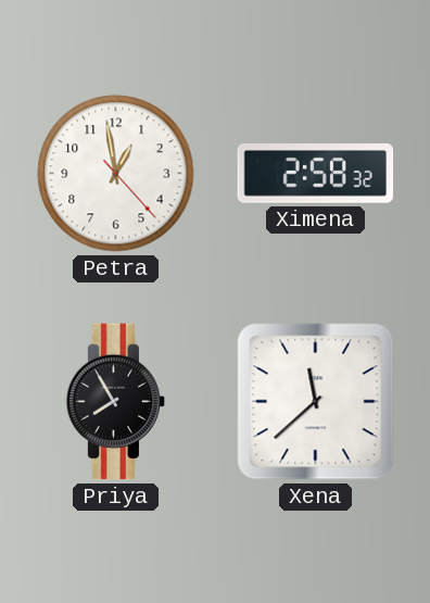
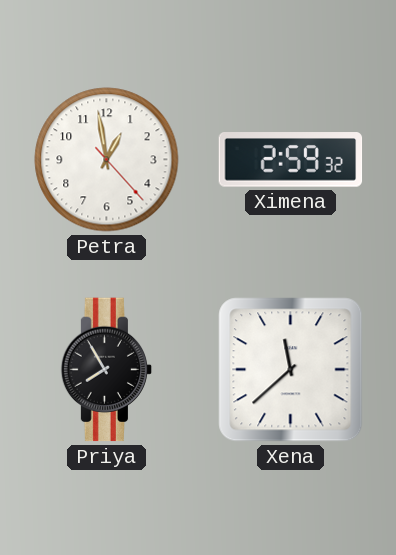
Ximena: 2:58 -> 2:59
